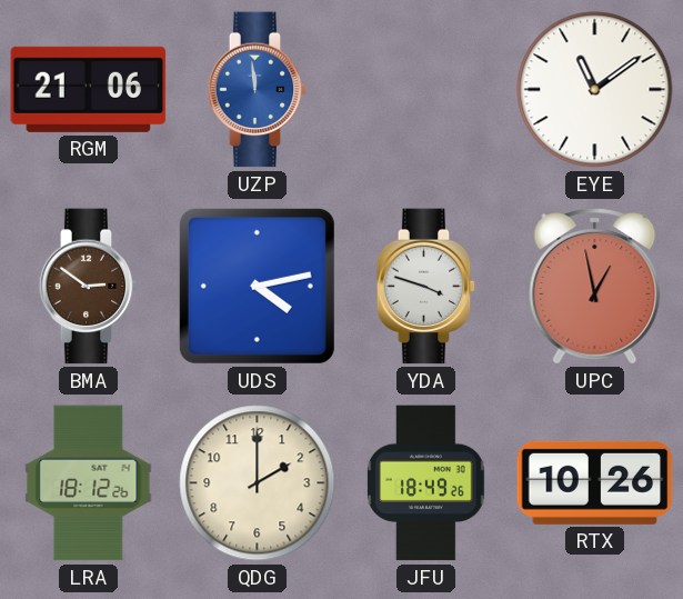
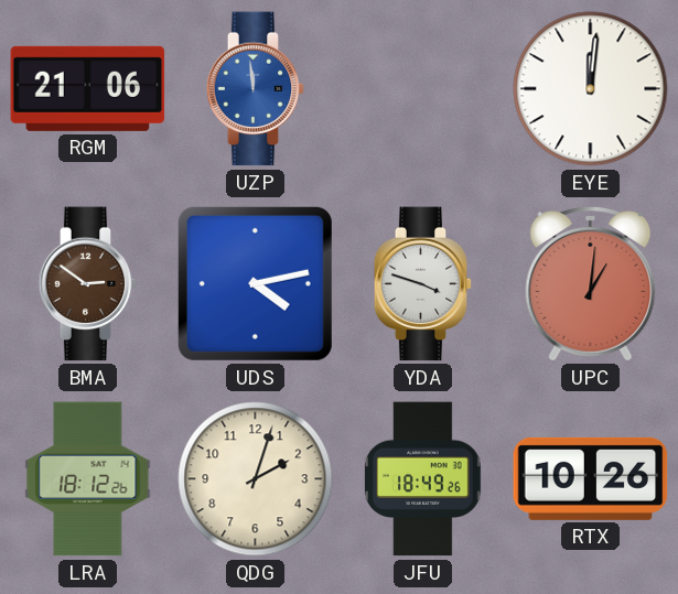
EYE: 11:09 -> 12:01
UPC: 12:58 -> 1:01
QDG: 2:00 -> 2:03
